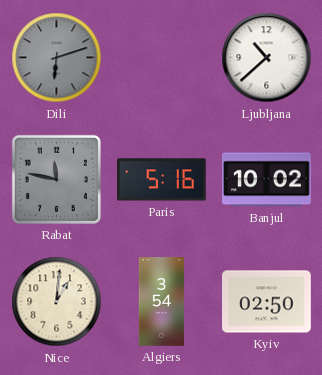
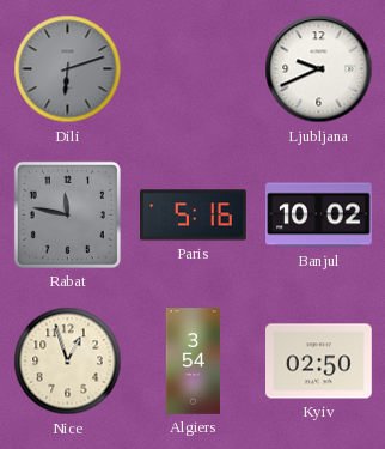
Ljubljana: 10:38 -> 9:41
Nice: 1:01 -> 12:57
